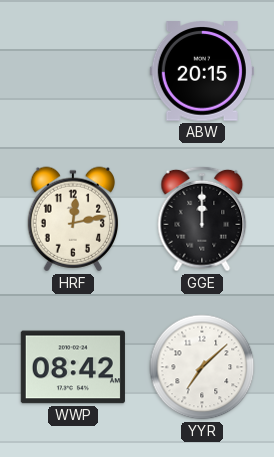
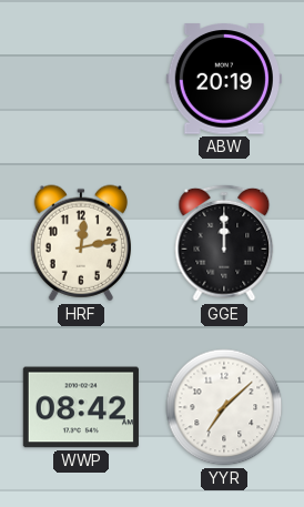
ABW: 20:15 -> 20:19
